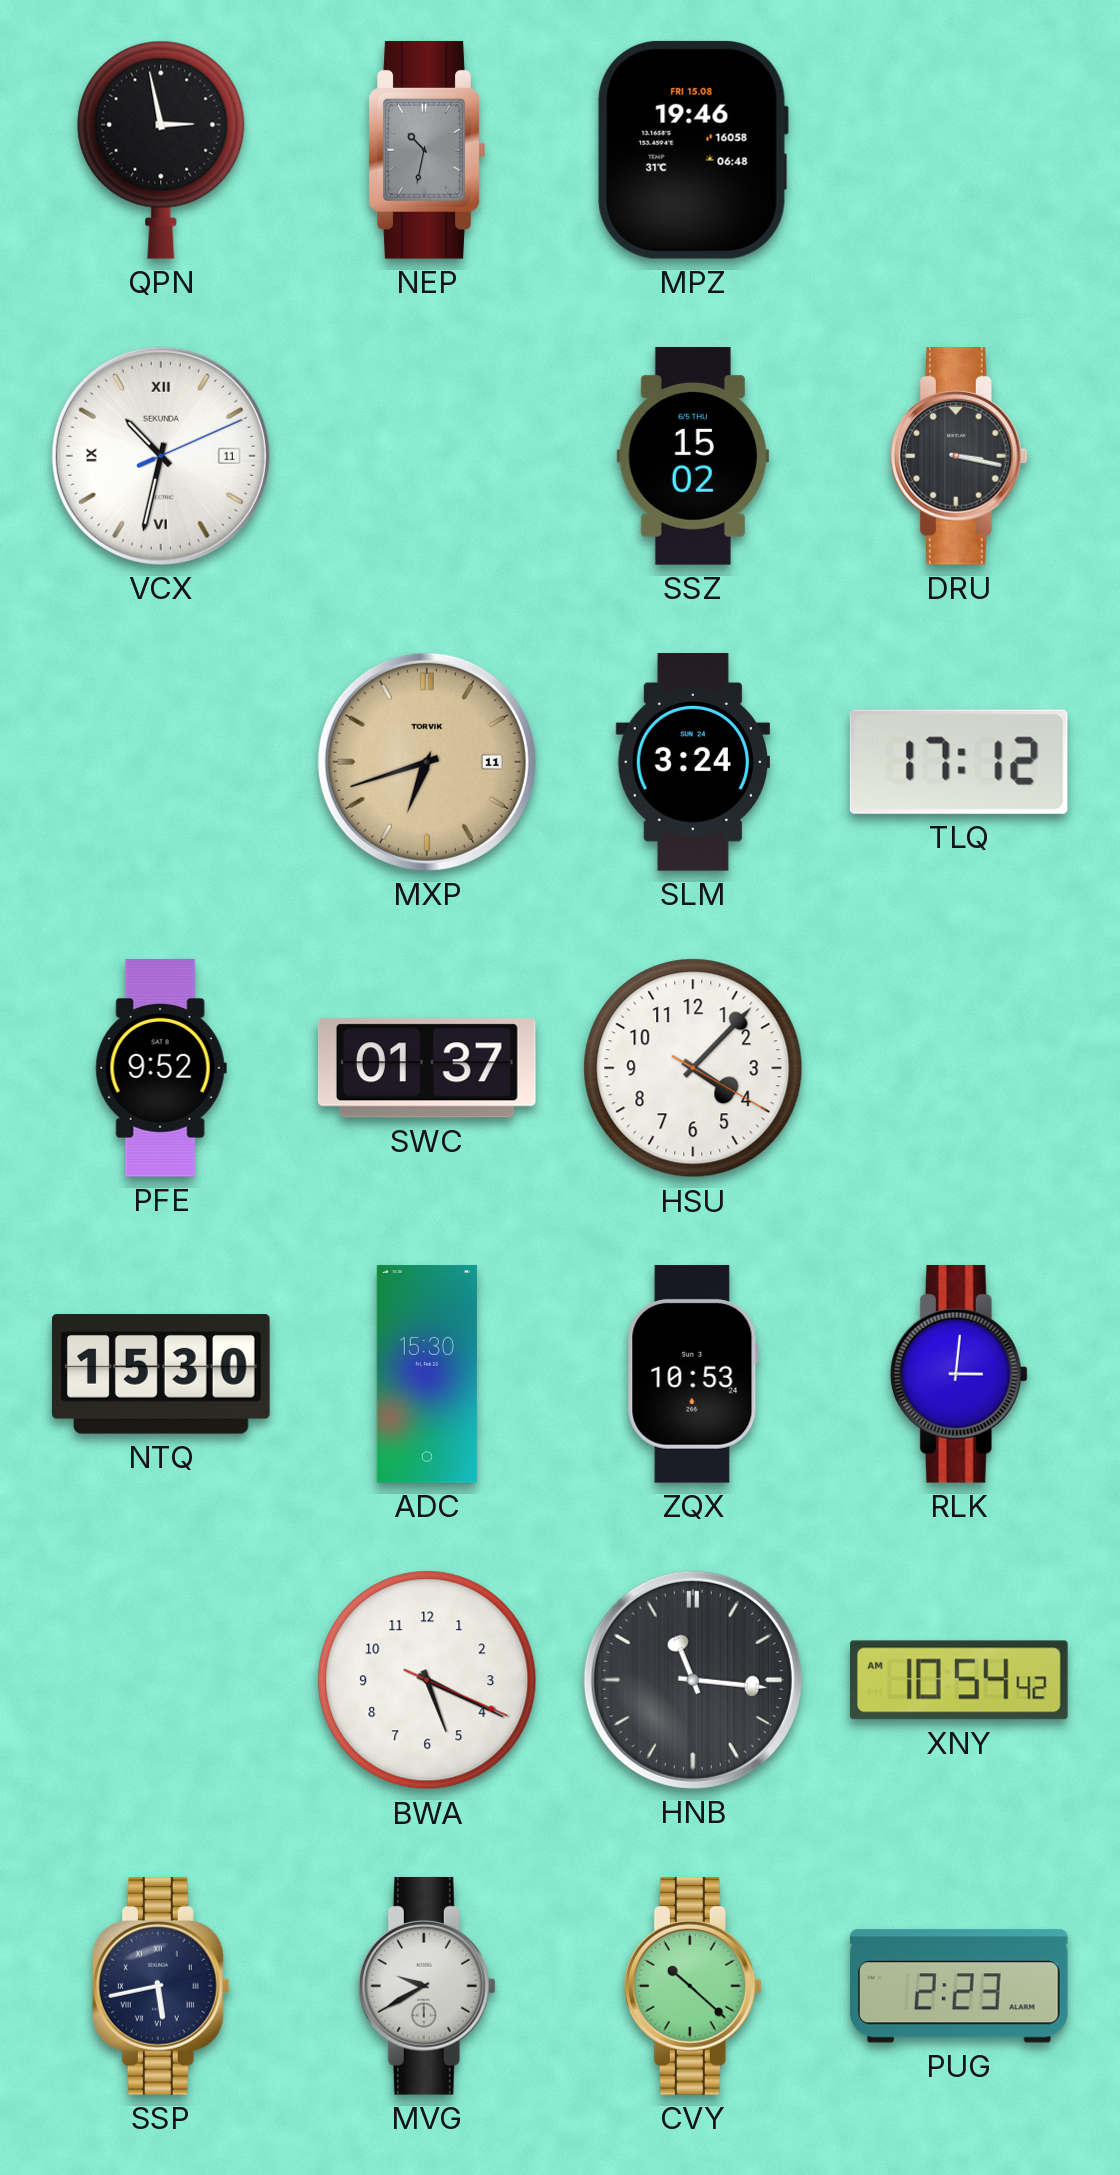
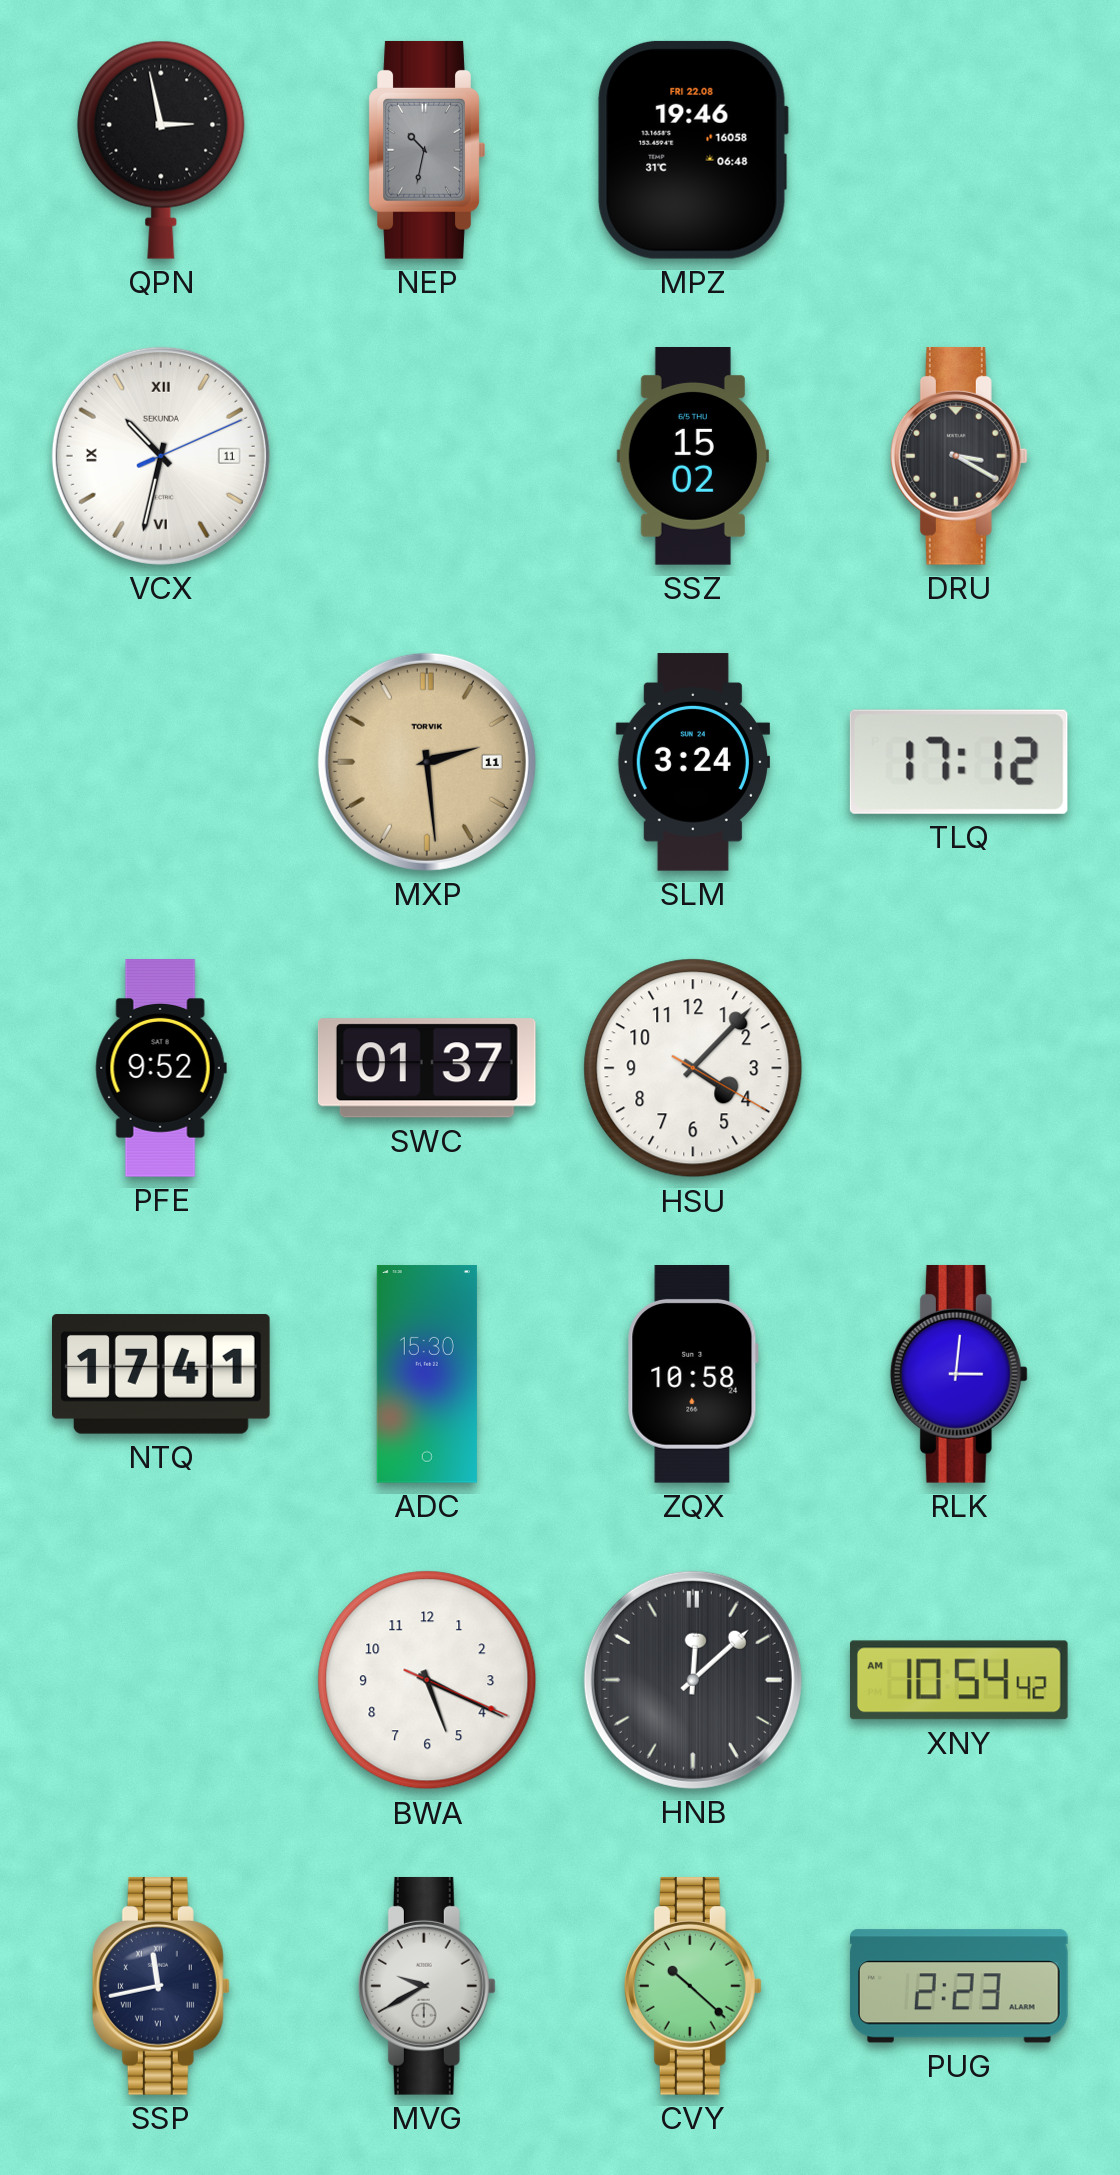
MPZ date: FRI 15.08 -> FRI 22.08
DRU: 3:17 -> 3:20
MXP: 6:42 -> 2:29
NTQ: 15:30 -> 17:41
ZQX: 10:53 -> 10:58
HNB: 11:16 -> 12:08
SSP: 5:43 -> 11:43
